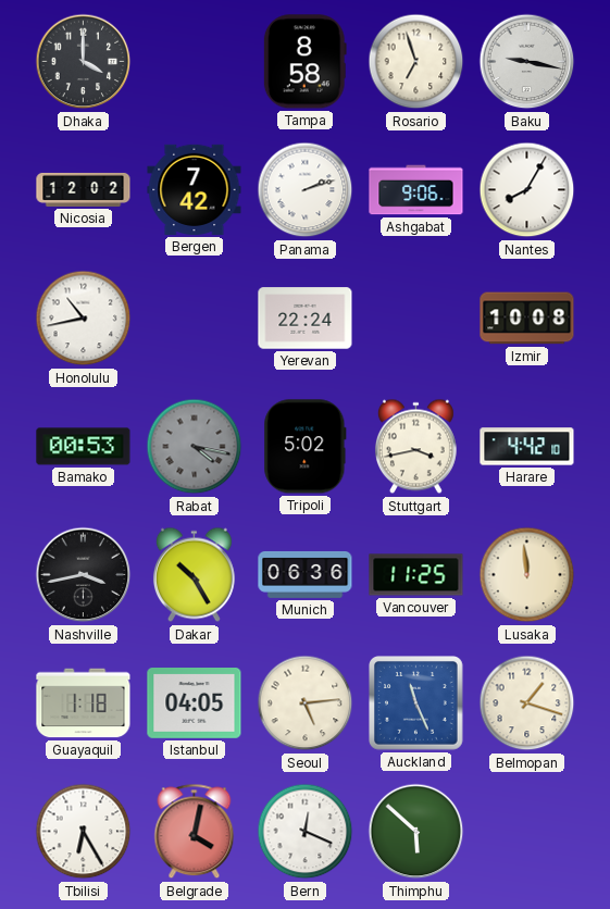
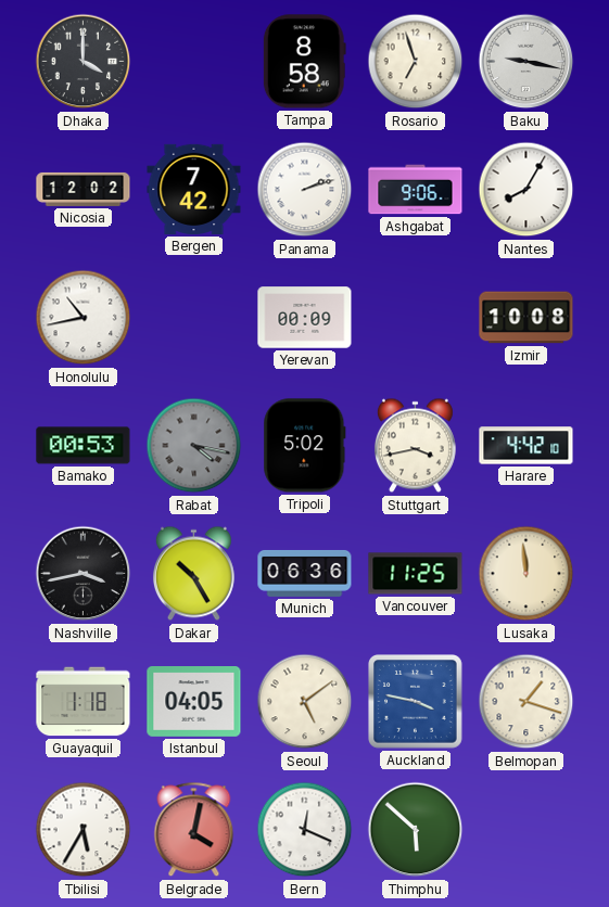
Yerevan: 22:24 -> 00:09
Seoul: 5:14 -> 5:09
Auckland: 11:26 -> 3:47
Tbilisi: 6:25 -> 5:35
